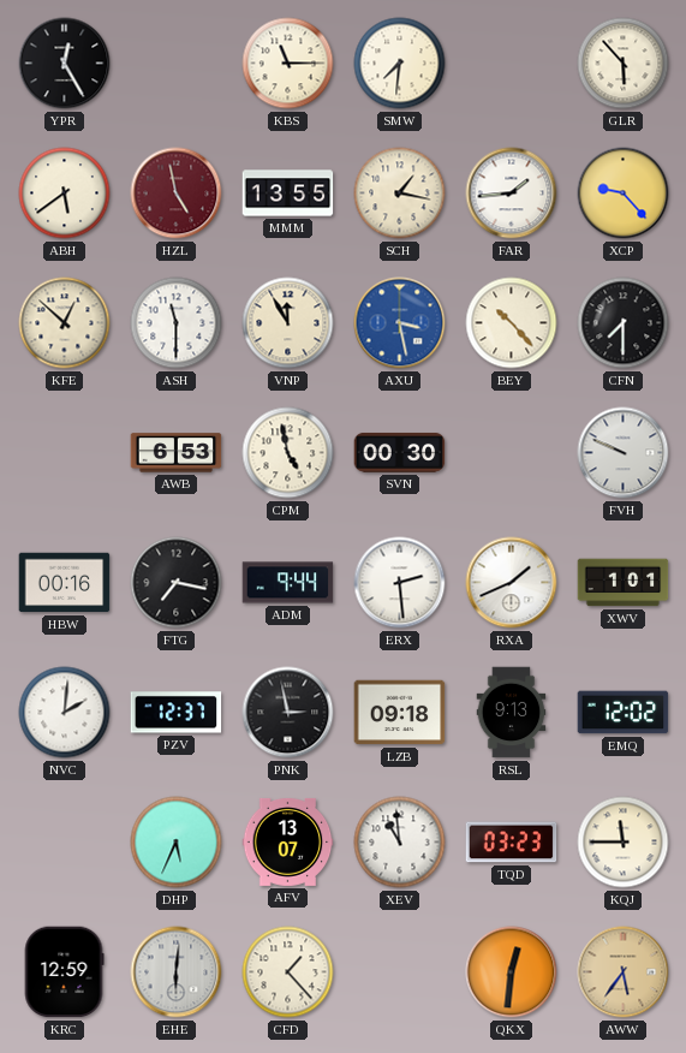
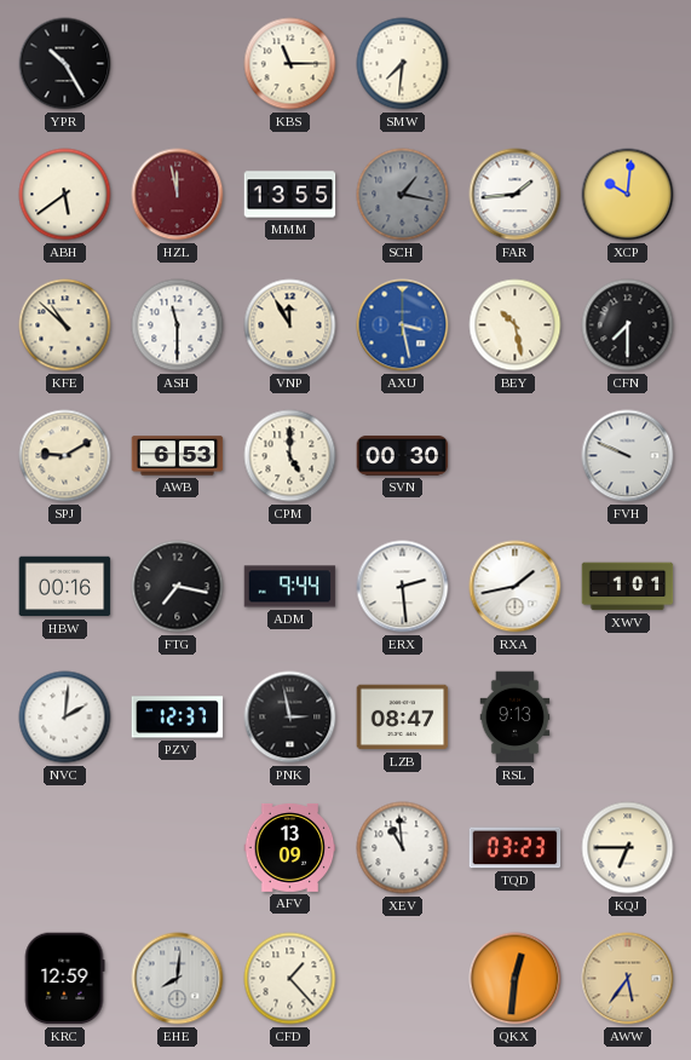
YPR: 12:25 -> 10:25
GLR: 5:53 -> none
HZL: 4:58 -> 11:58
SCH dial: cream -> grey
XCP: 9:23 -> 10:01
KFE: 12:52 -> 10:52
BEY: 10:23 -> 10:28
SPJ: none -> 9:10
CPM: 4:58 -> 5:00
RXA: 1:41 -> 1:43
LZB: 09:18 -> 08:47
EMQ: 12:02 -> none
DHP: 5:34 -> none
AFV: 13:07 -> 13:09
KQJ: 11:45 -> 6:45
EHE: 6:01 -> 8:01
